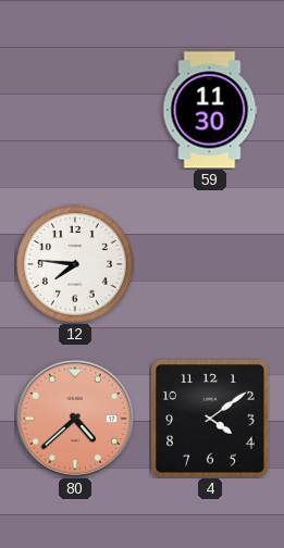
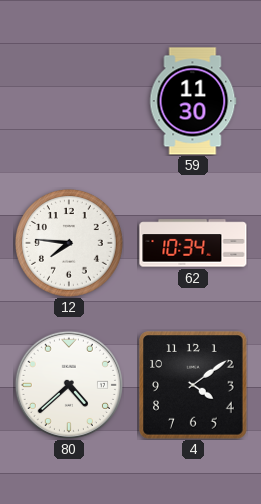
62: none -> 10:34
80 dial: salmon -> white
